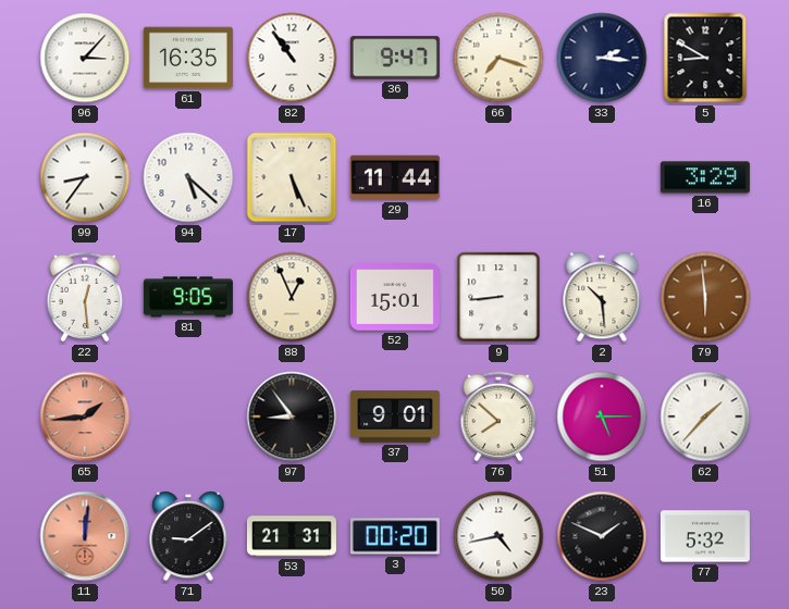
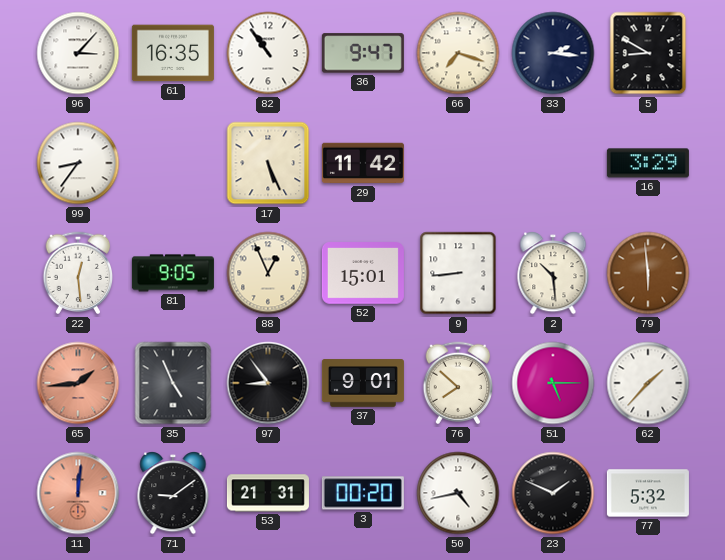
94: 5:22 -> none
29: 11:44 -> 11:42
35: none -> 4:56
